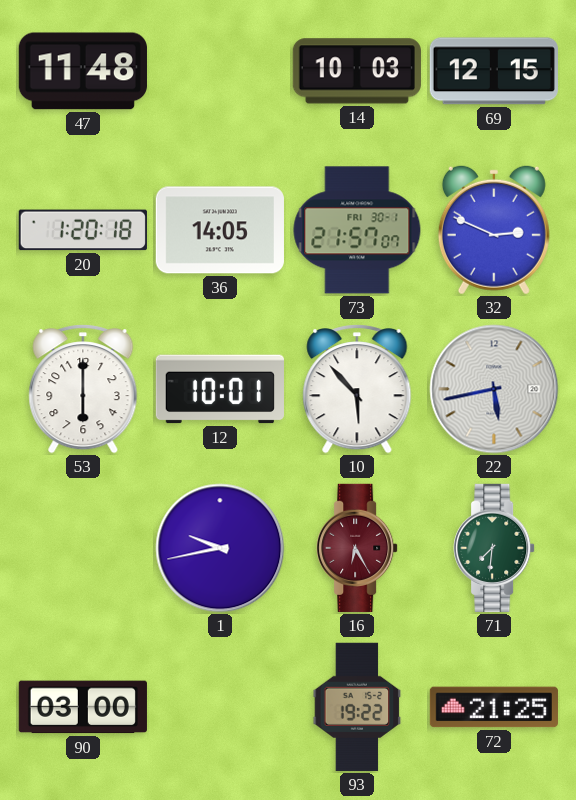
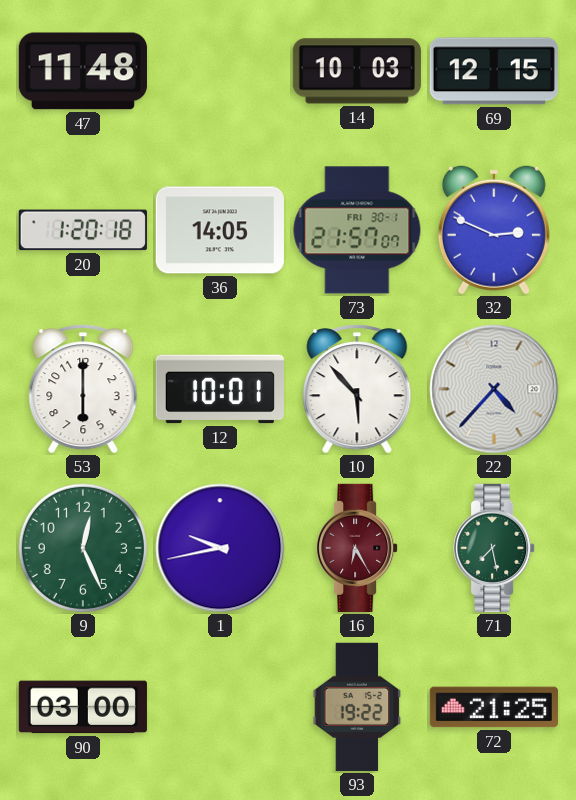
22: 5:43 -> 4:37
9: none -> 12:26
71: 7:31 -> 7:28
